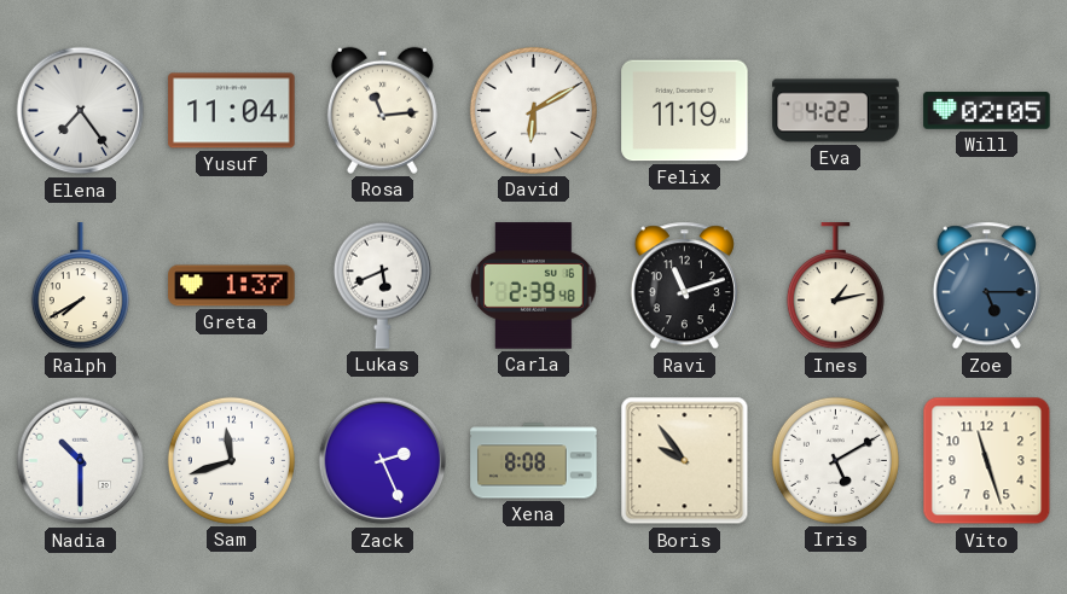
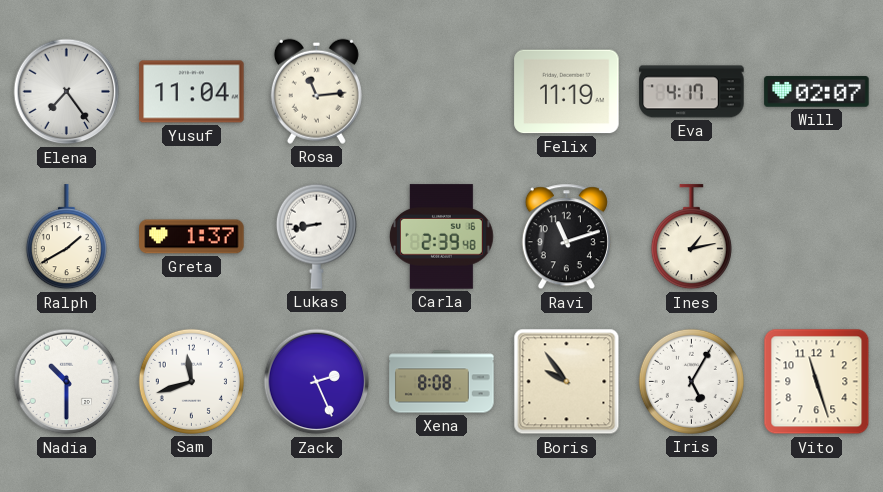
David: 6:10 -> none
Eva: 4:22 -> 4:17
Will: 02:05 -> 02:07
Ralph: 7:40 -> 1:40
Lukas: 5:41 -> 8:43
Zoe: 5:15 -> none
Iris: 5:10 -> 5:05
